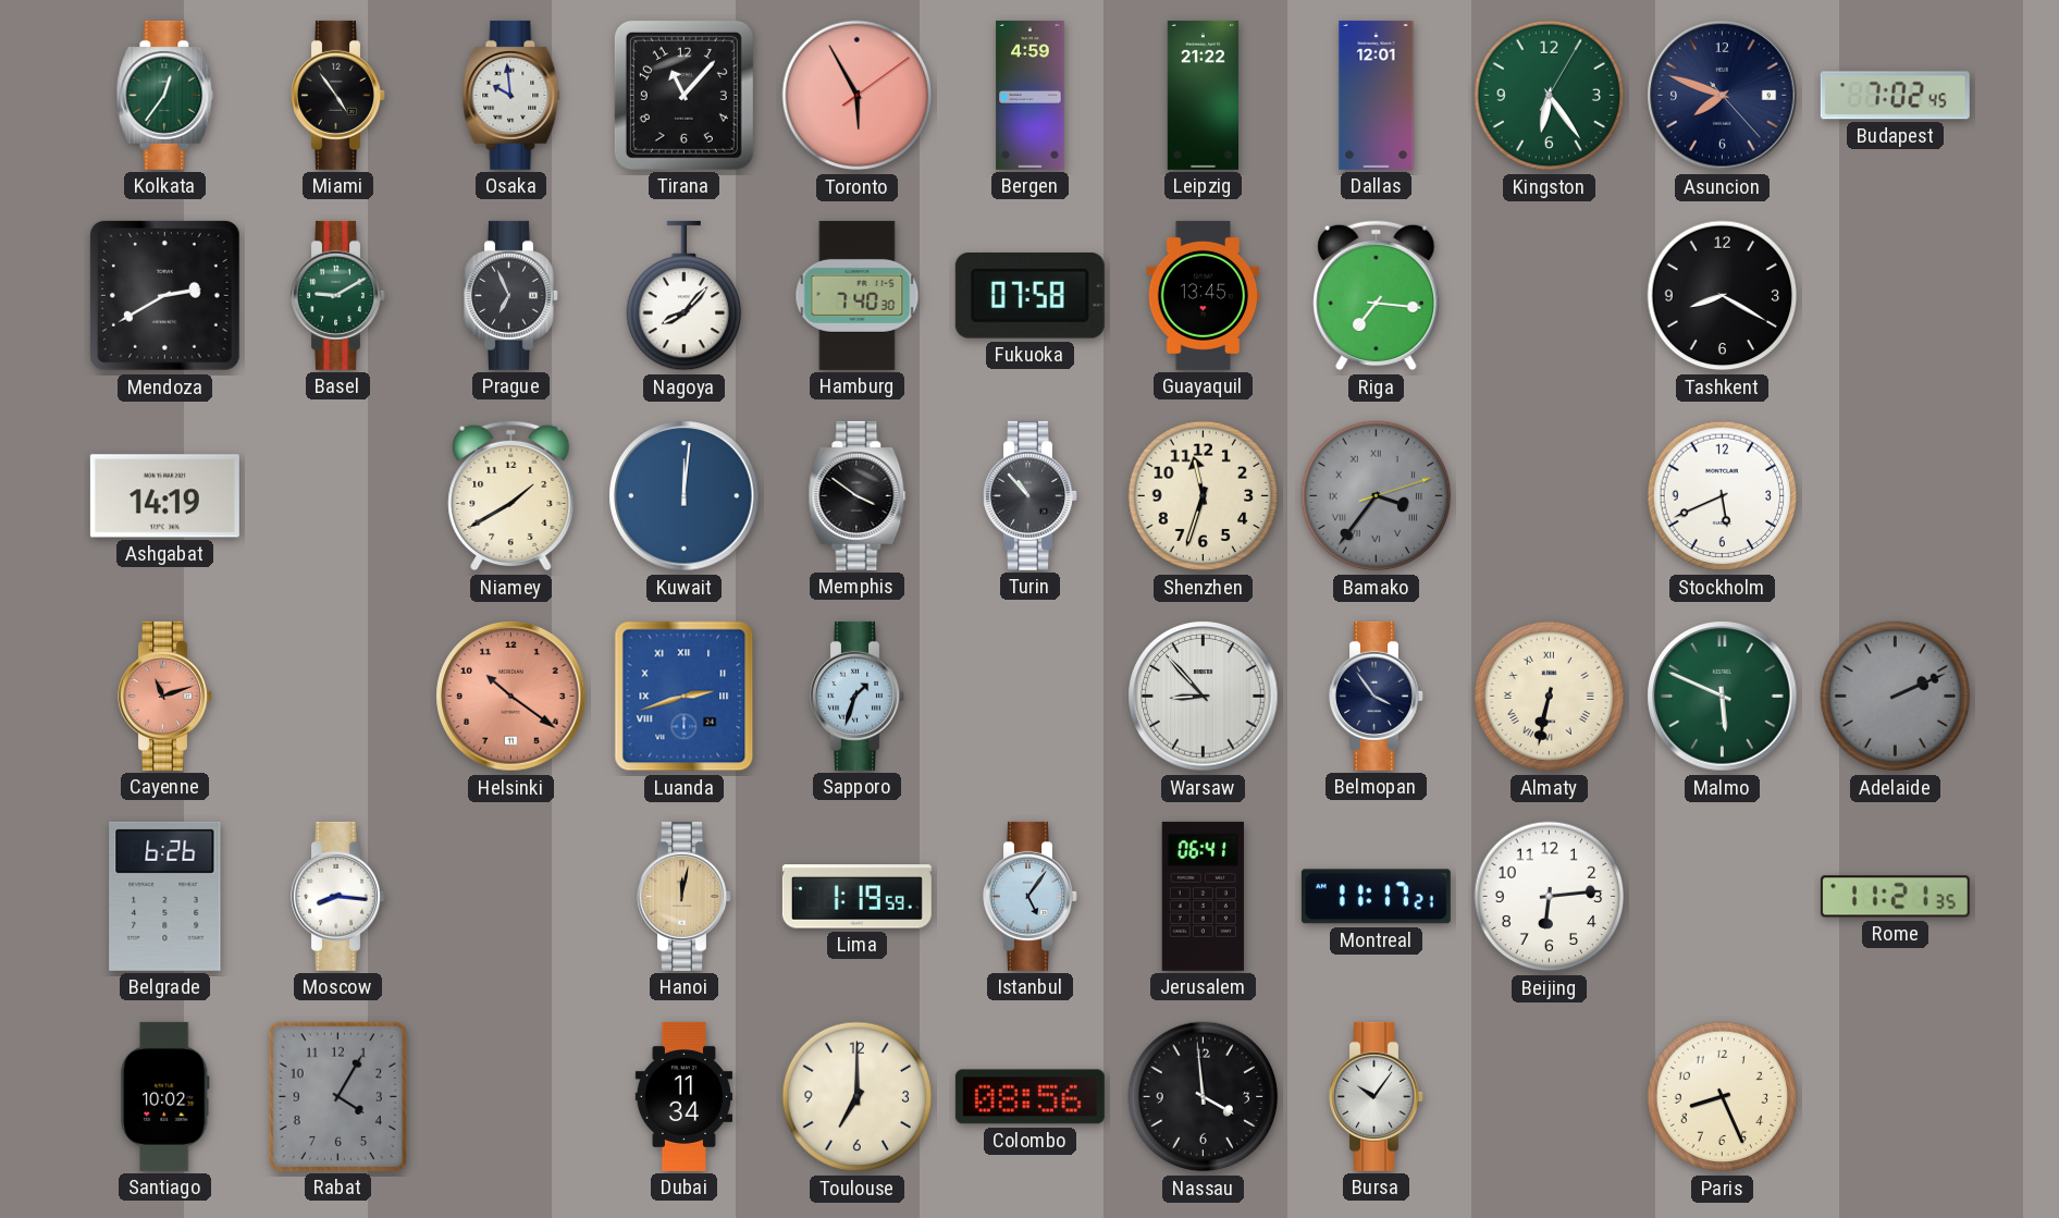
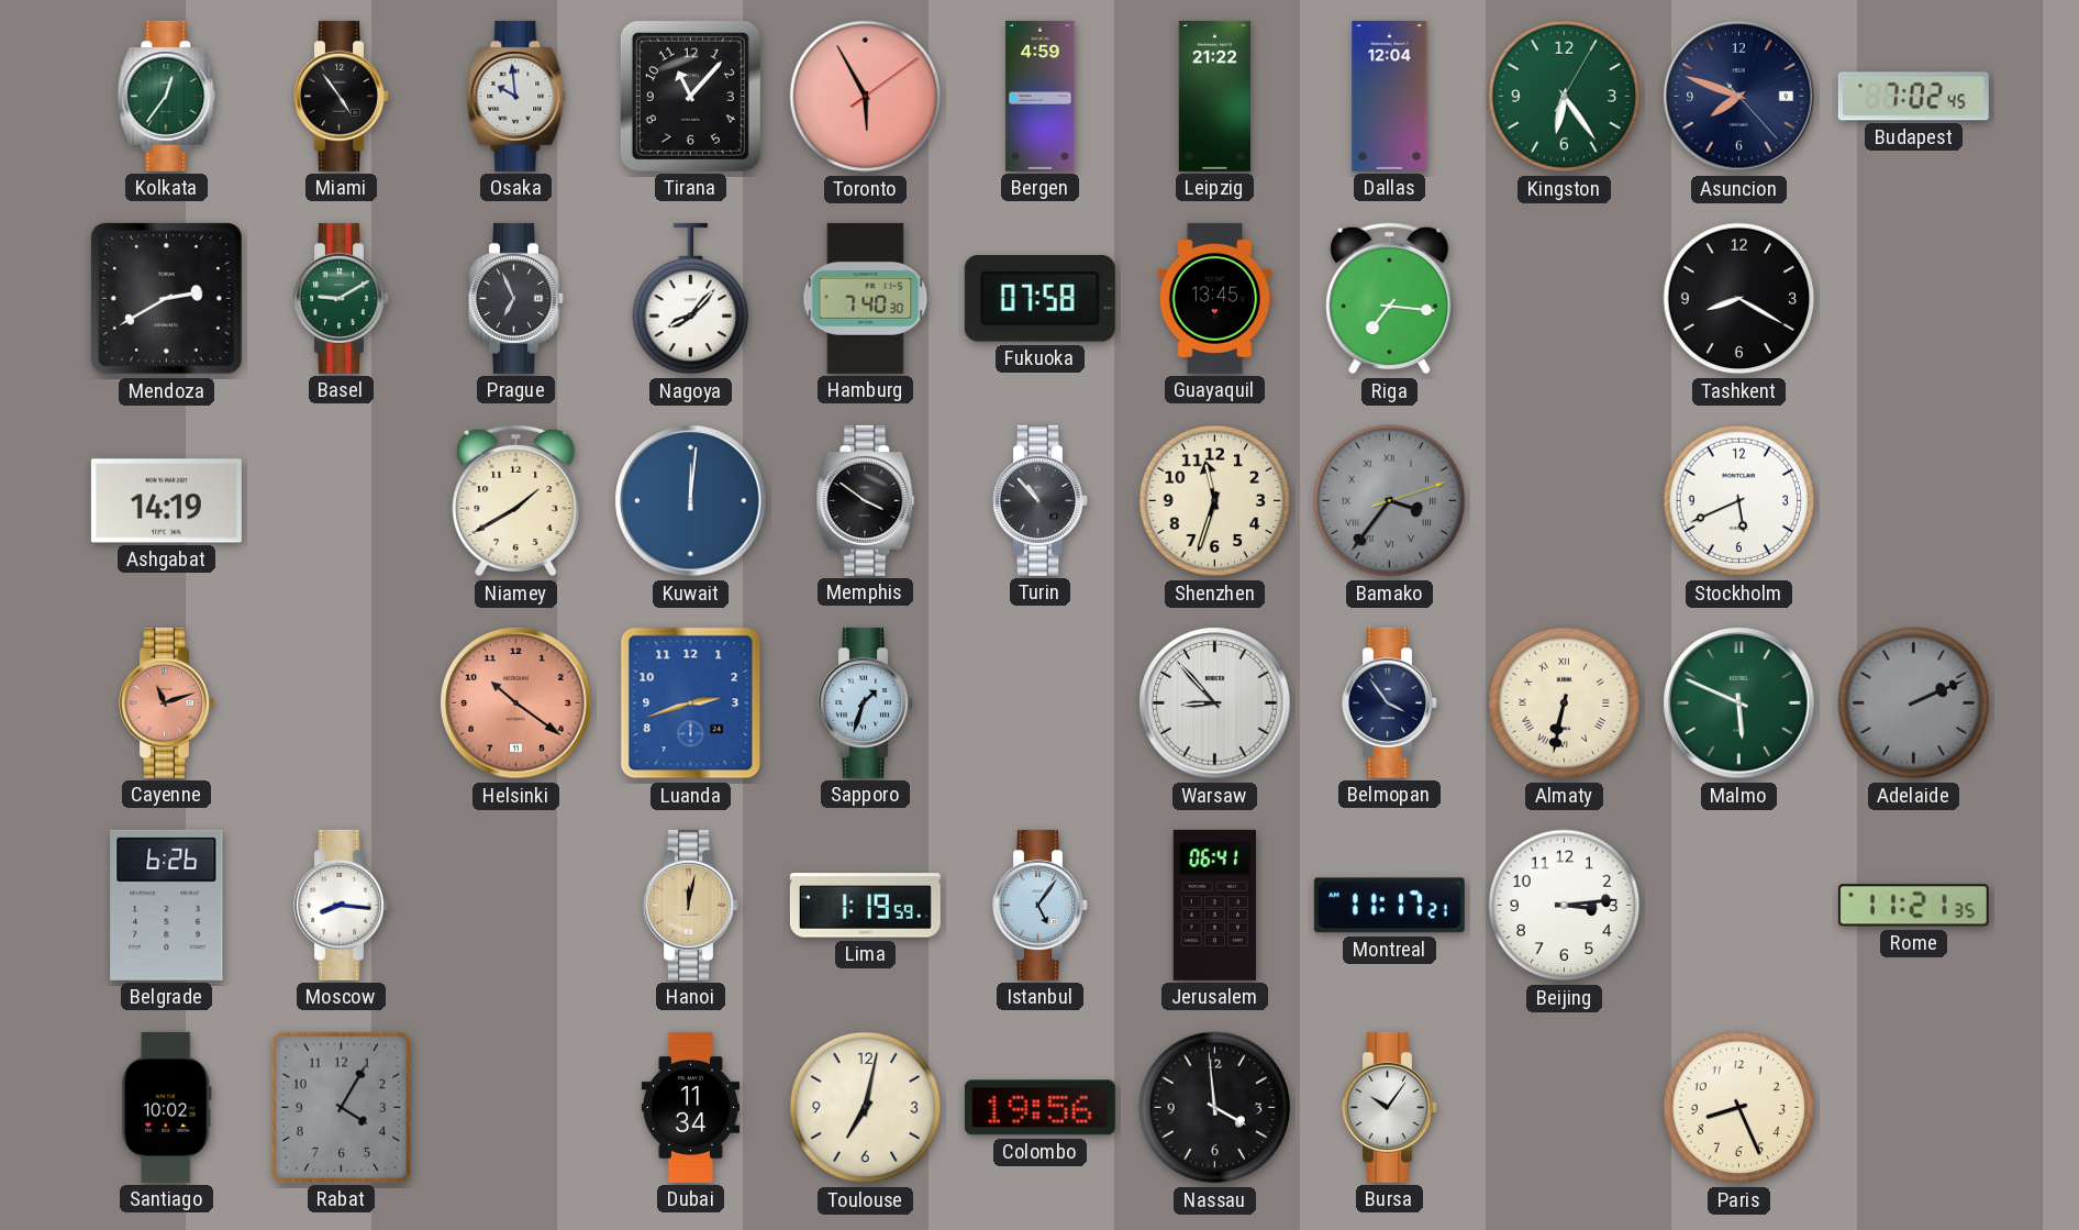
Dallas: 12:01 -> 12:04
Luanda numerals: Roman -> Arabic
Beijing: 6:14 -> 3:14
Toulouse: 7:00 -> 7:02
Colombo: 08:56 -> 19:56
